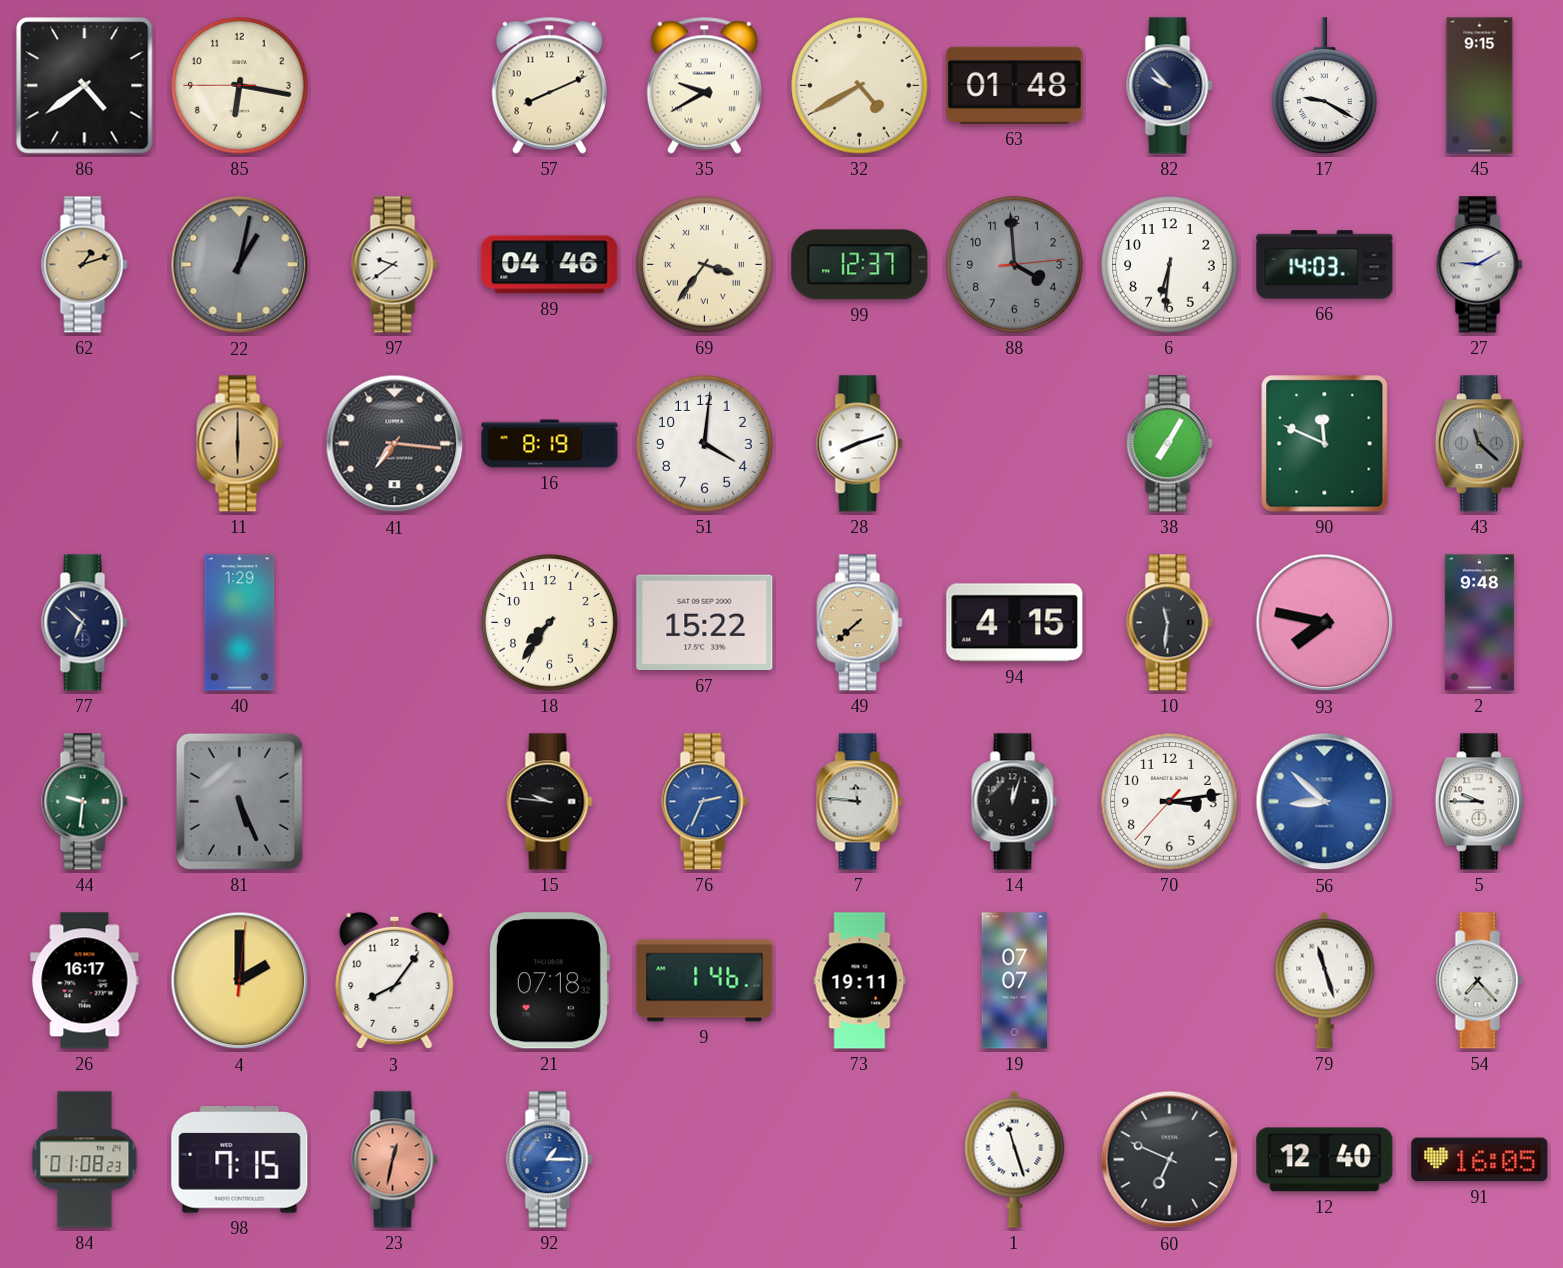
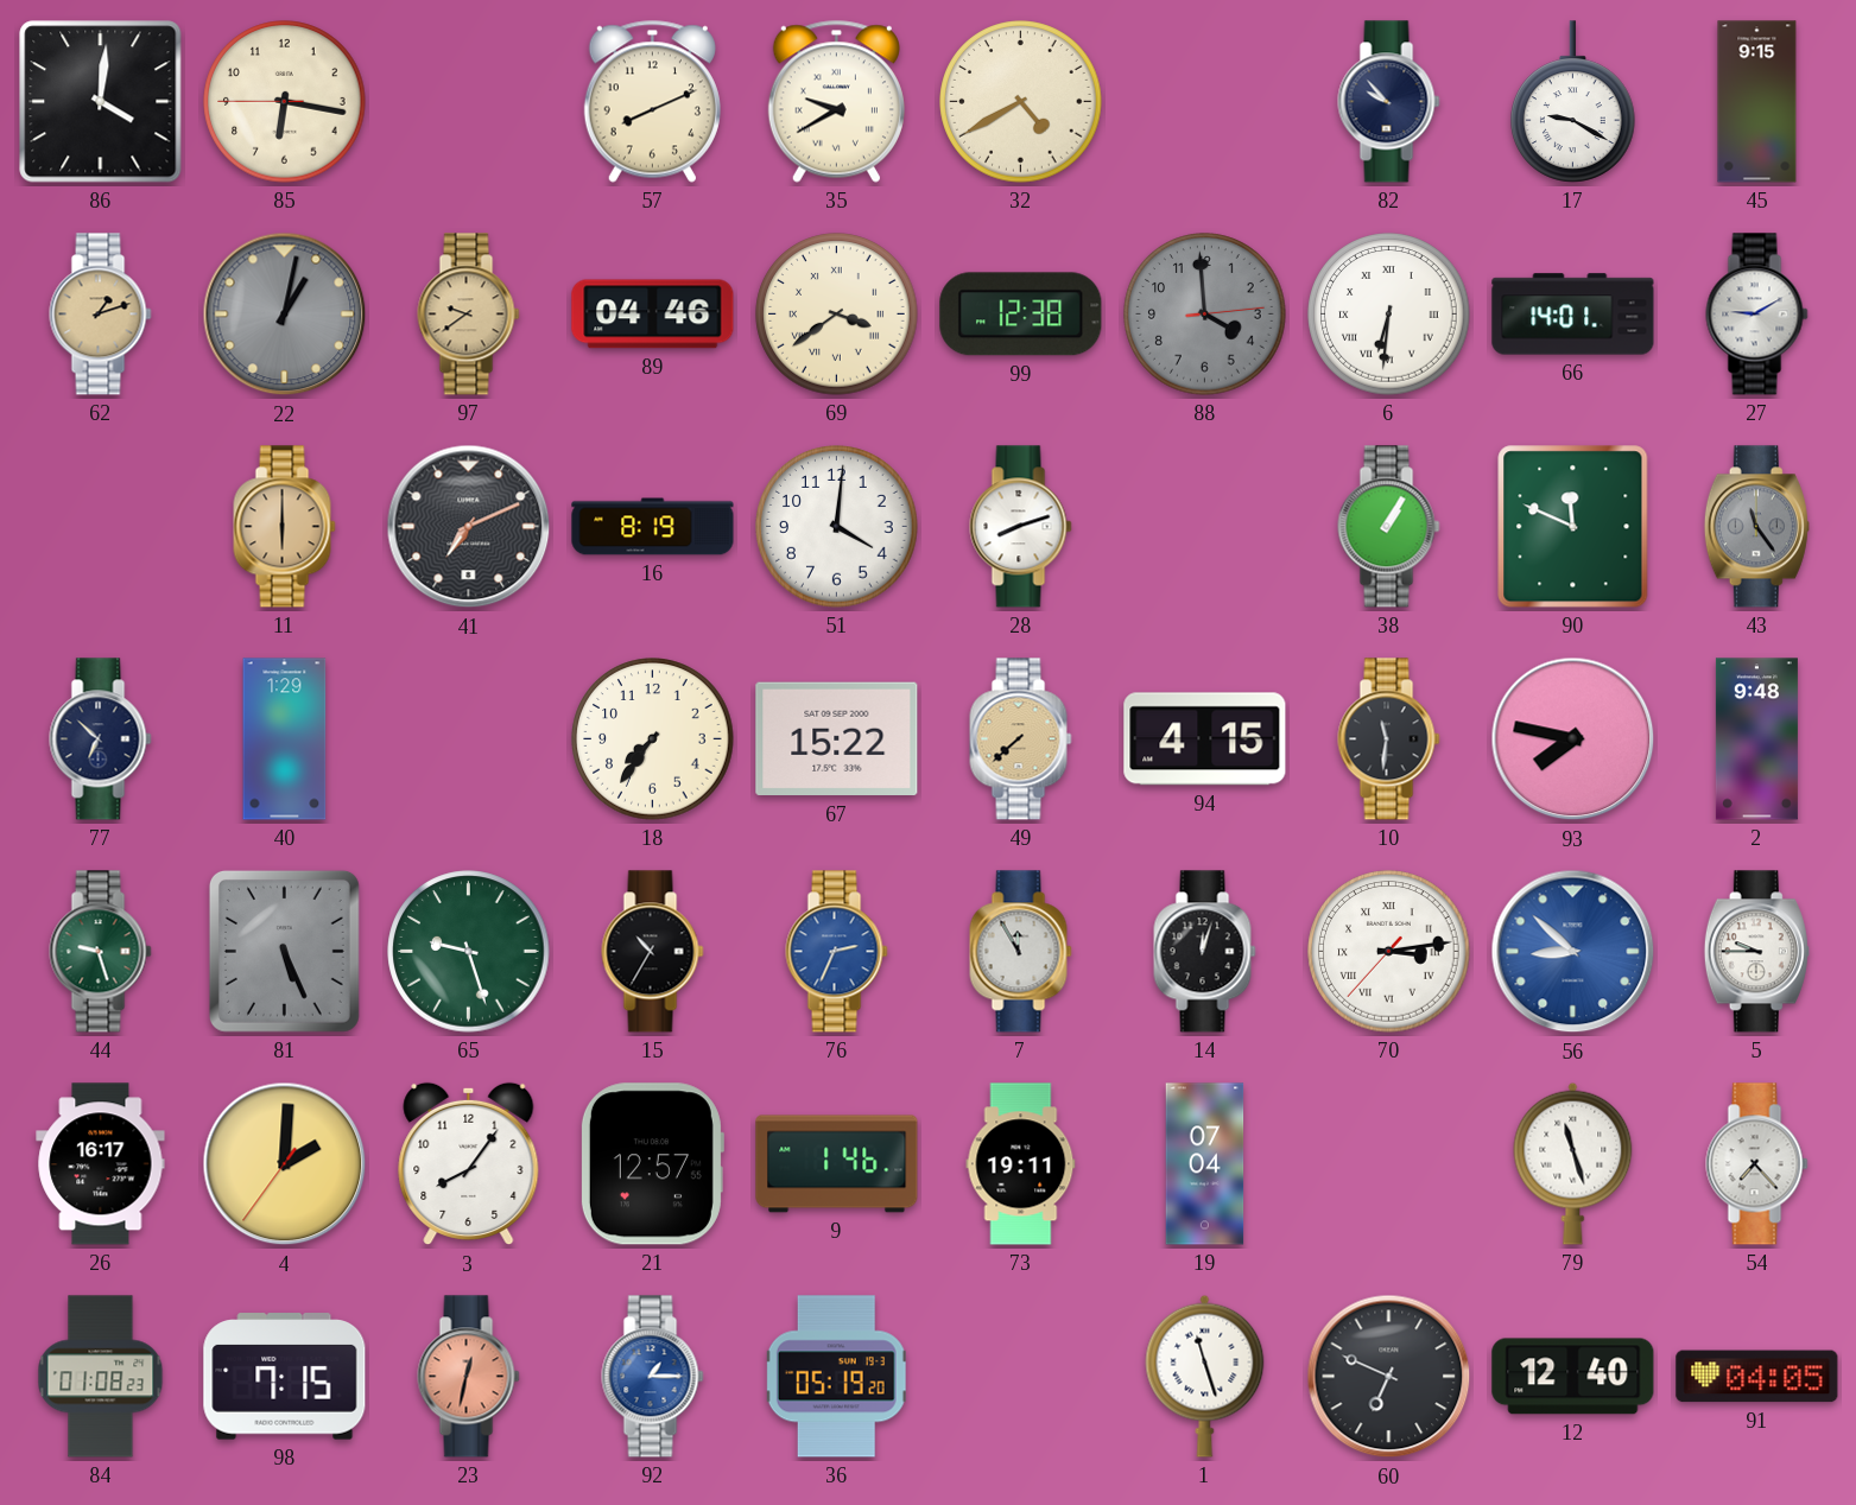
86: 4:39 -> 4:01
63: 01:48 -> none
97 dial: white -> champagne
69: 3:36 -> 3:39
99: 12:37 -> 12:38
6 numerals: Arabic -> Roman
66: 14:03 -> 14:01
41: 7:16 -> 7:11
38: 7:05 -> 1:05
43: 11:22 -> 11:24
44: 9:31 -> 9:27
65: none -> 9:27
15: 9:46 -> 10:35
7: 11:46 -> 11:55
70 numerals: Arabic -> Roman
4: 2:00:01 -> 2:00:36
21: 07:18 -> 12:57
19: 07:07 -> 07:04
36: none -> 05:19
91: 16:05 -> 04:05
